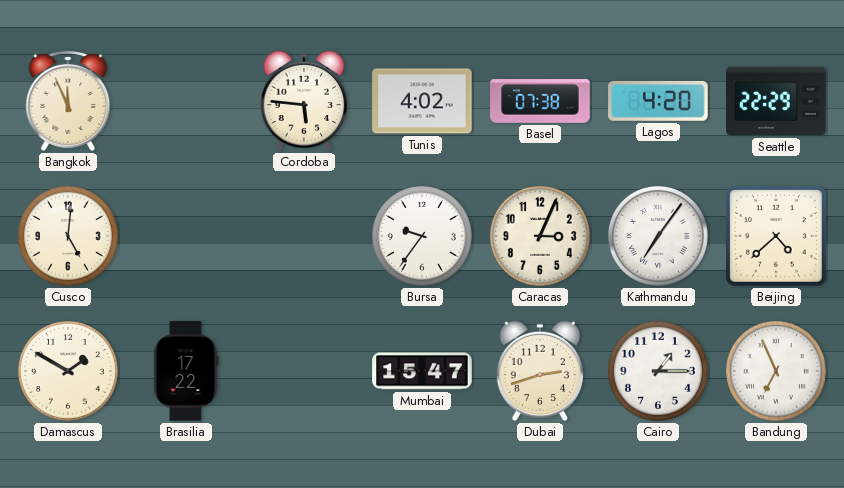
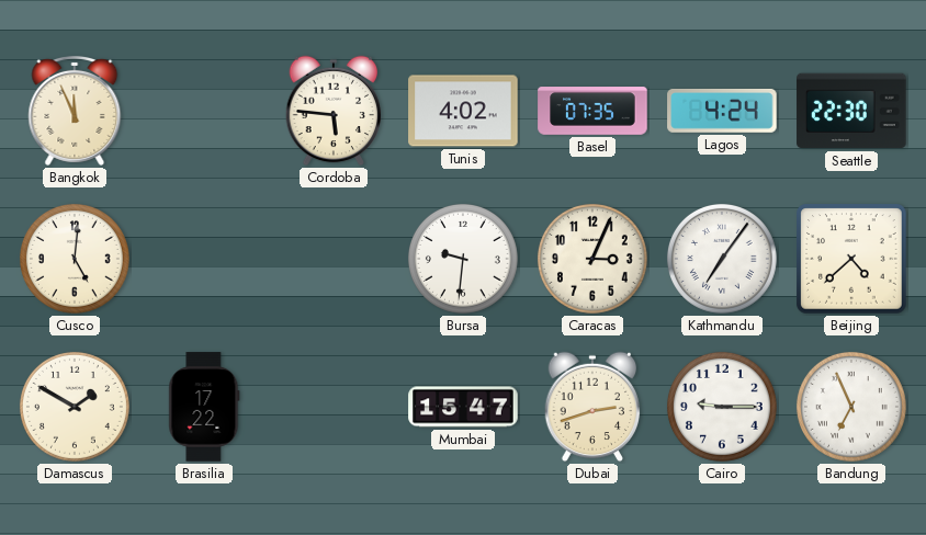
Basel: 07:38 -> 07:35
Lagos: 4:20 -> 4:24
Seattle: 22:29 -> 22:30
Bursa: 9:36 -> 9:31
Cairo: 1:15 -> 9:15
